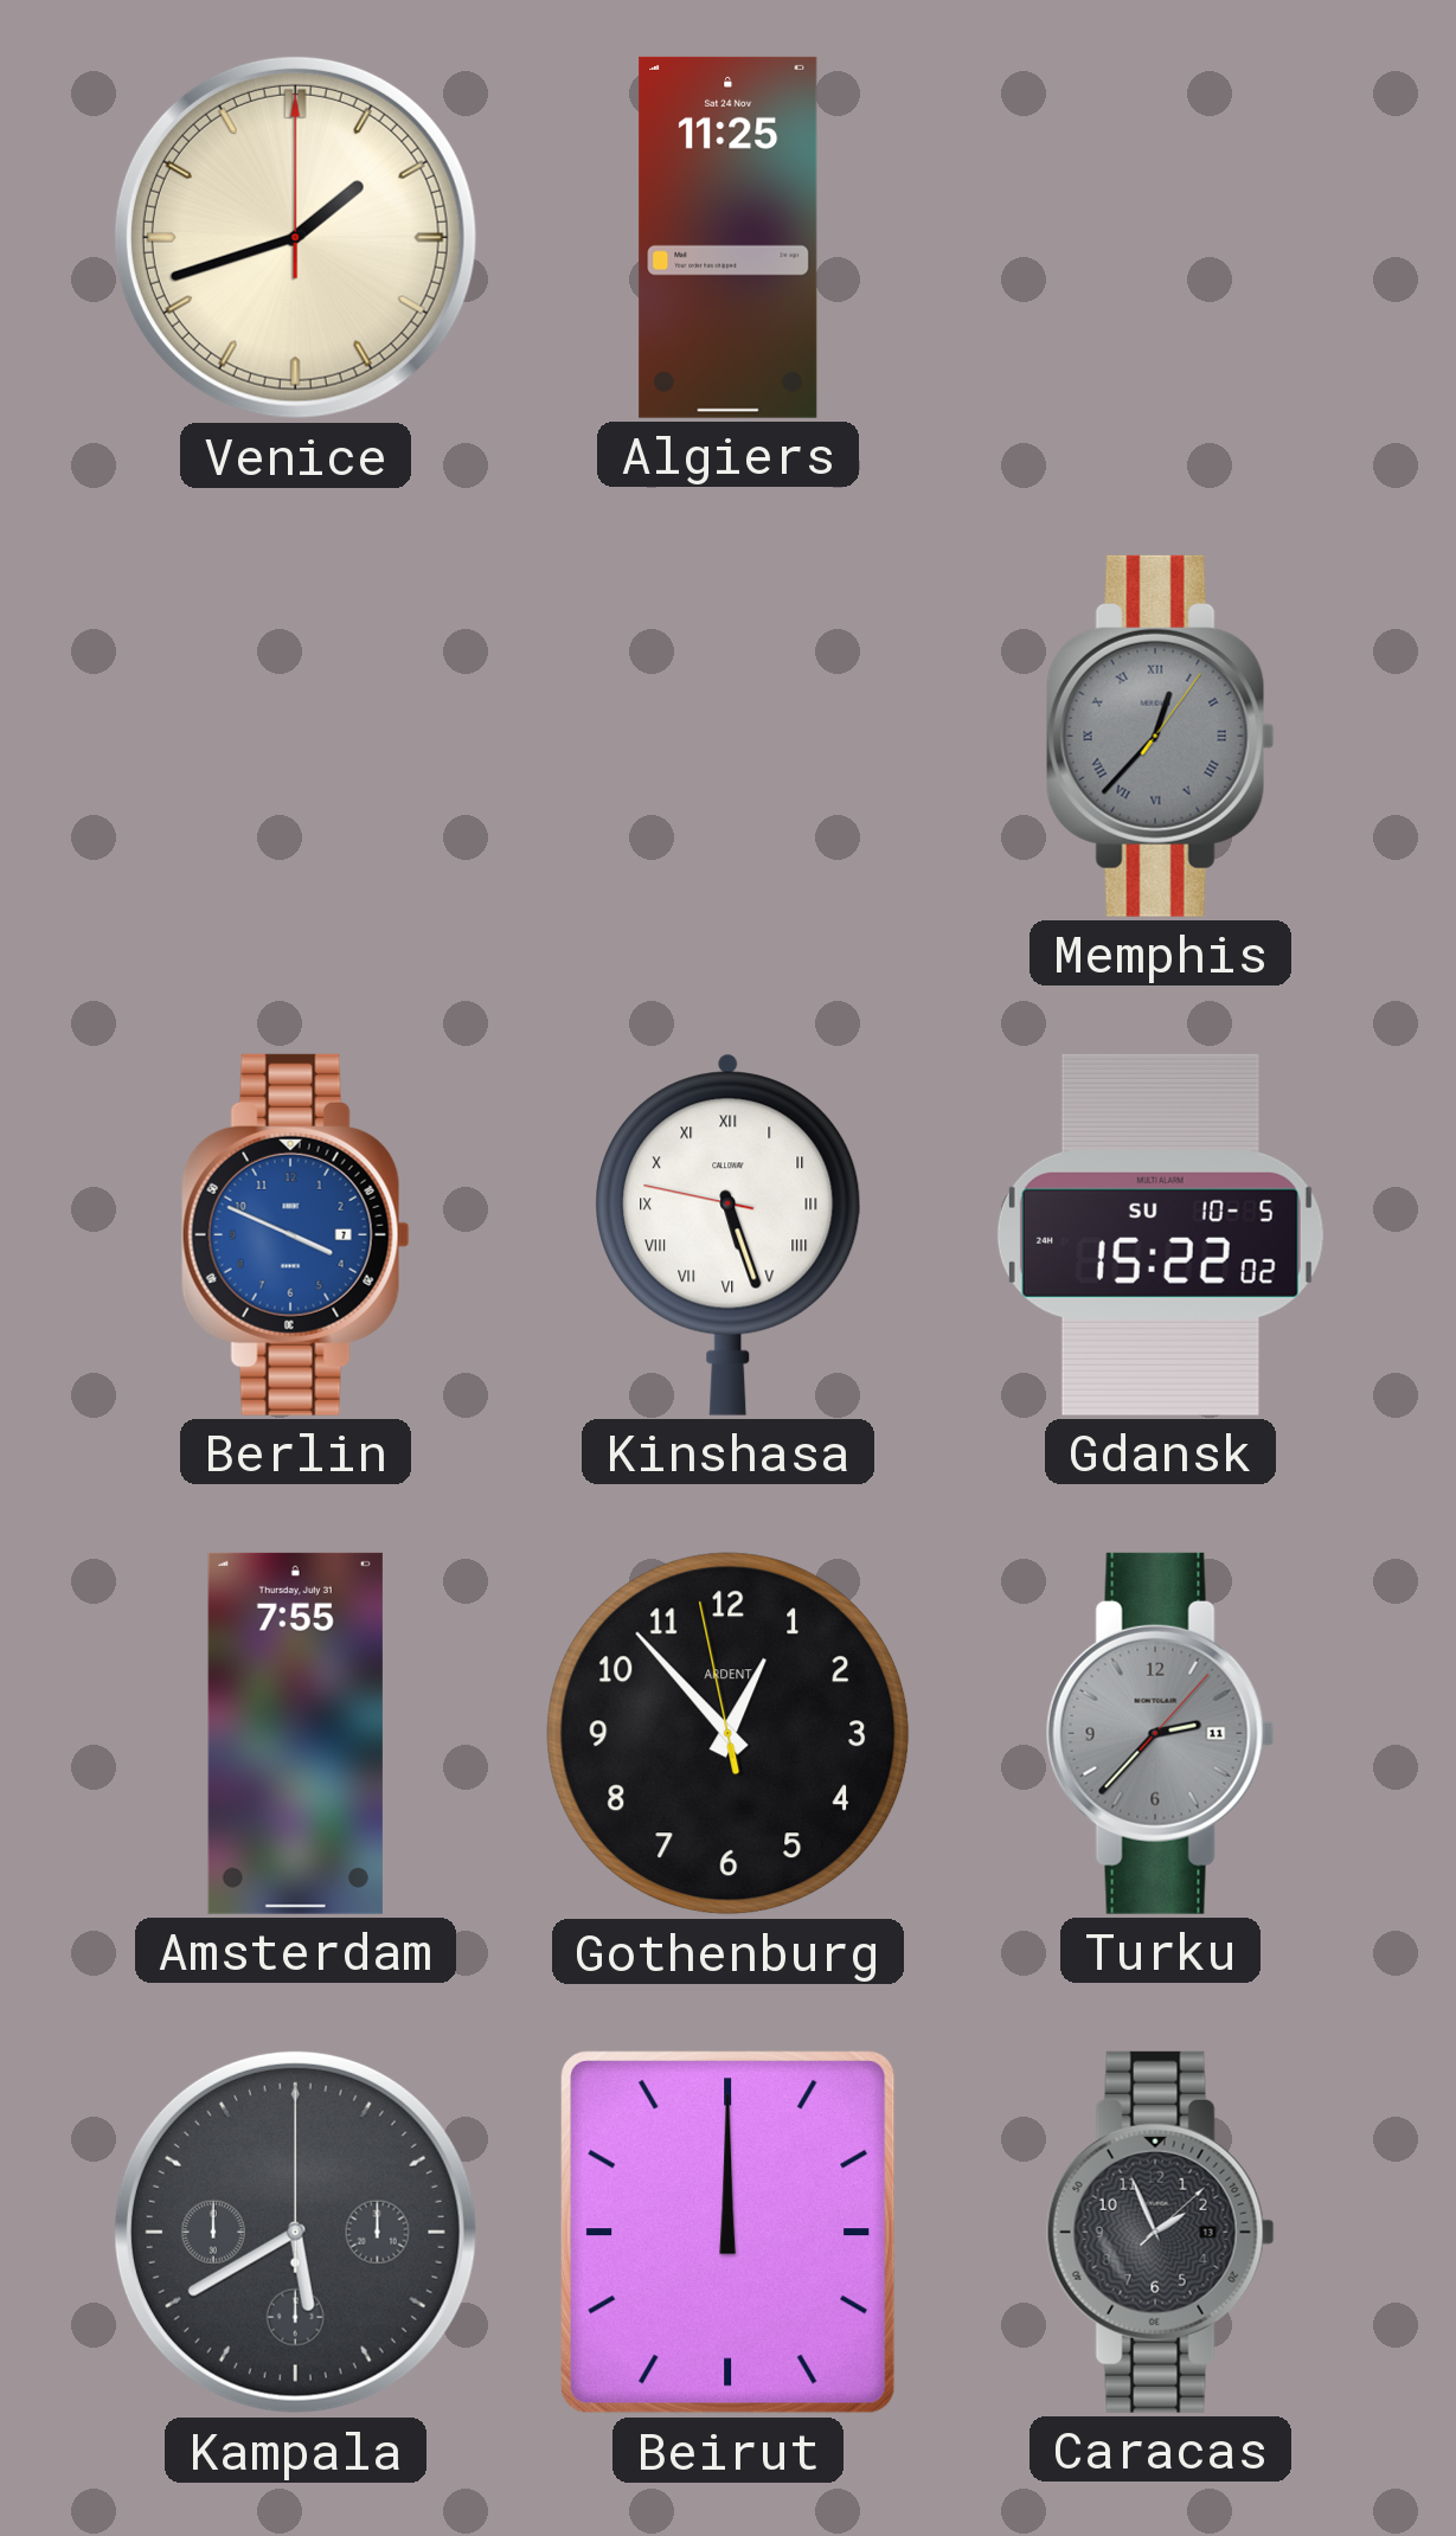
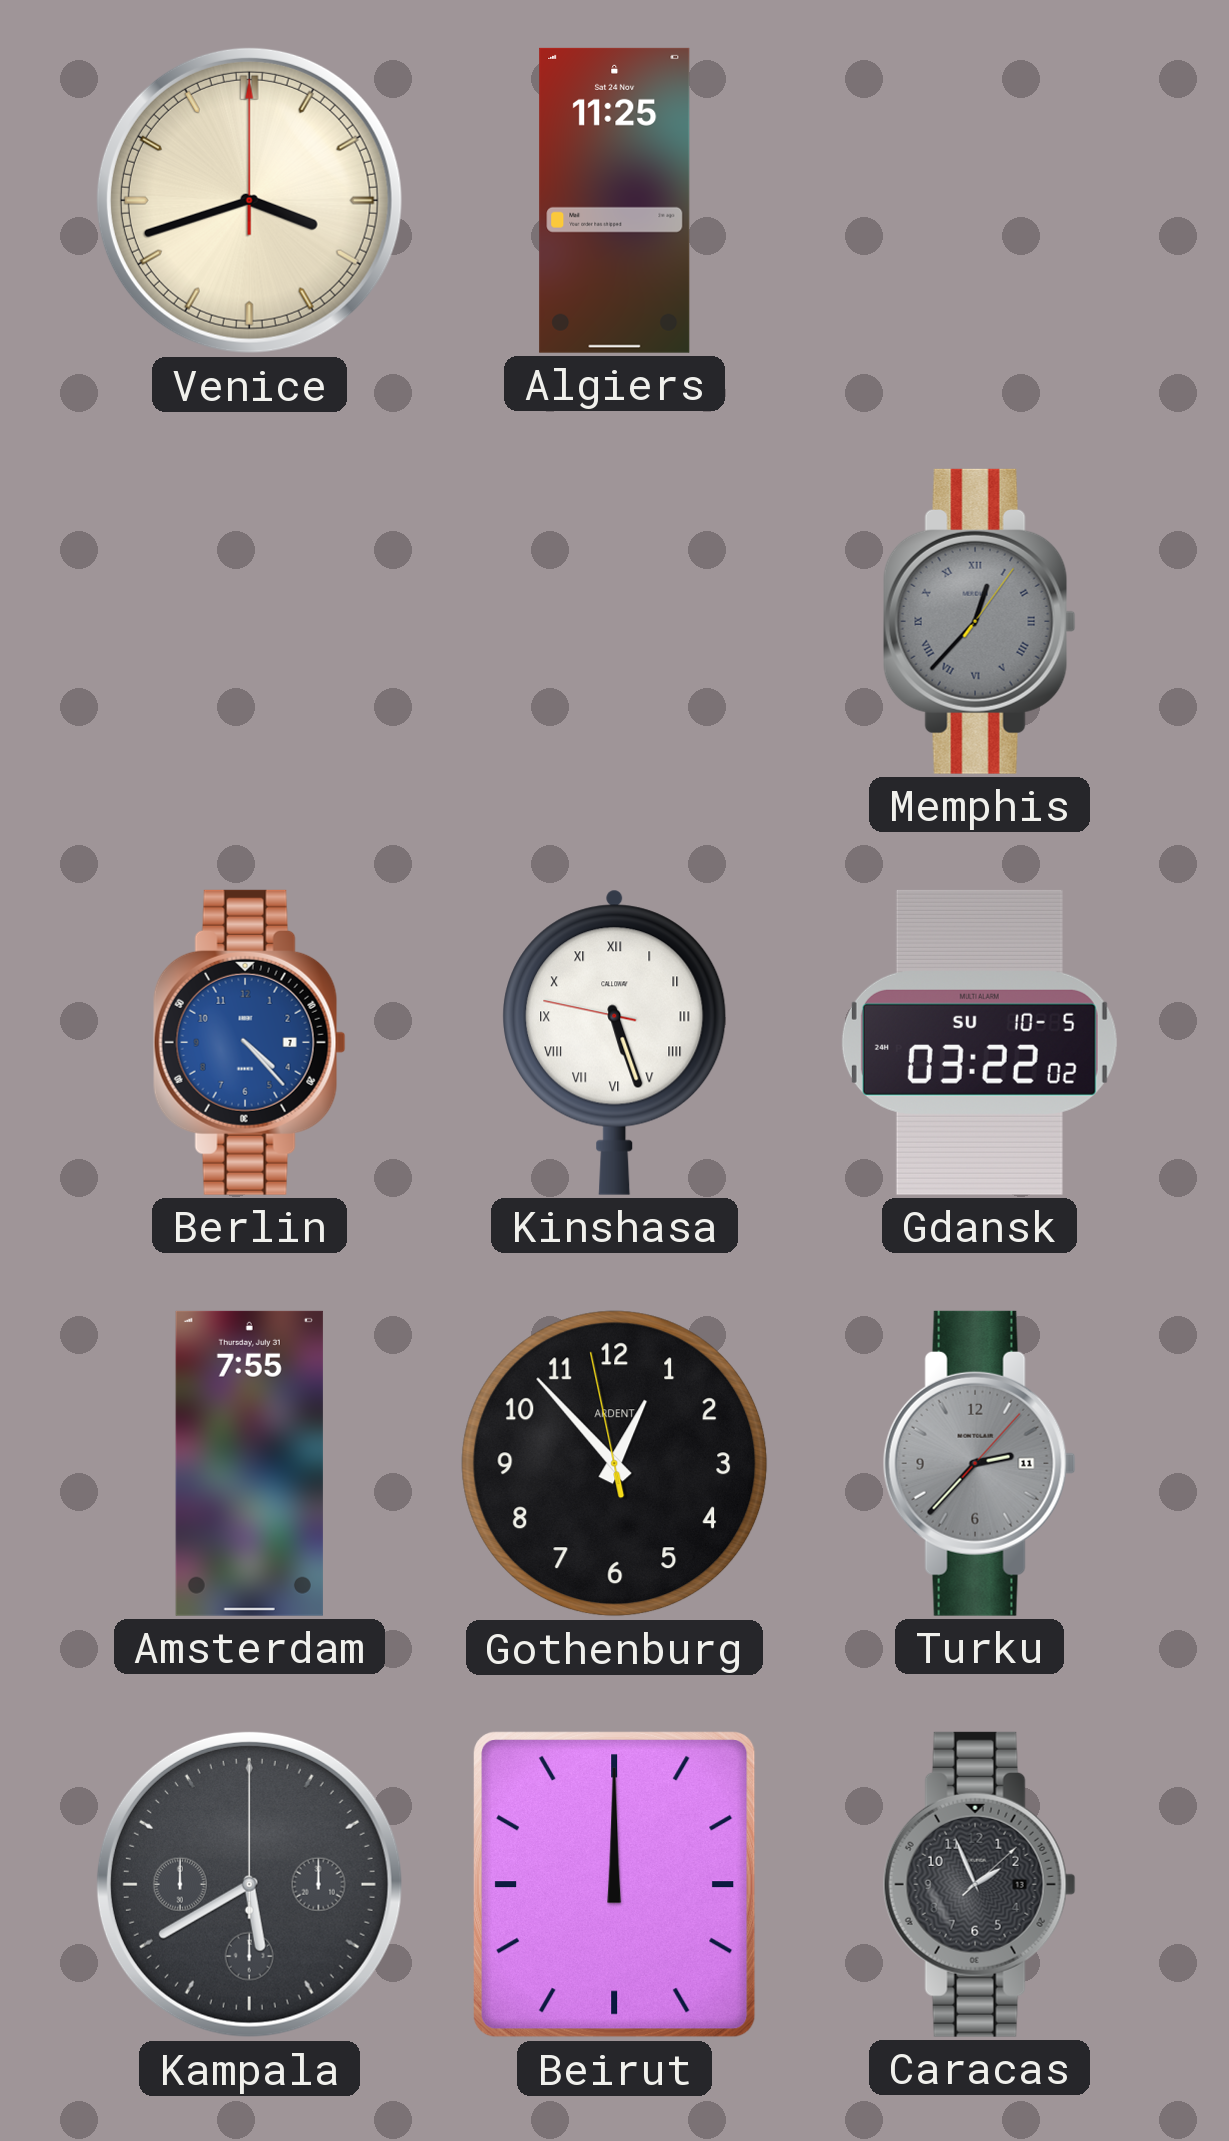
Venice: 1:42 -> 3:42
Berlin: 3:49 -> 4:23
Gdansk: 15:22 -> 03:22
